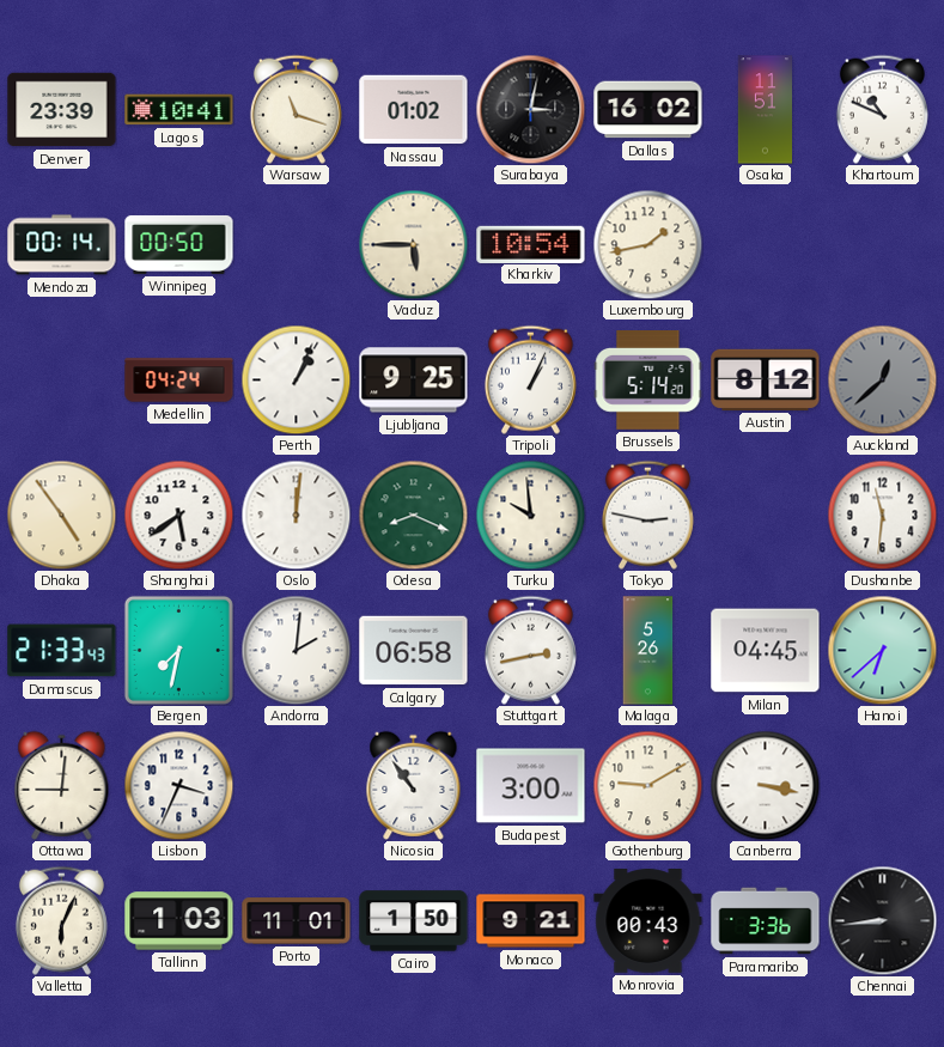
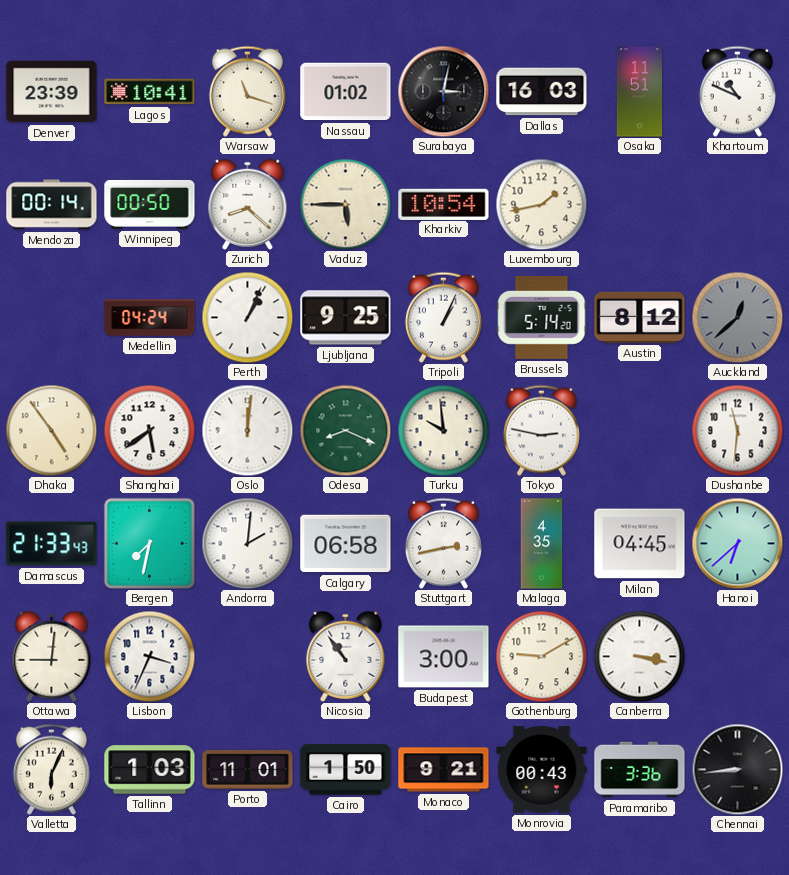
Dallas: 16:02 -> 16:03
Zurich: none -> 8:22
Malaga: 5:26 -> 4:35
